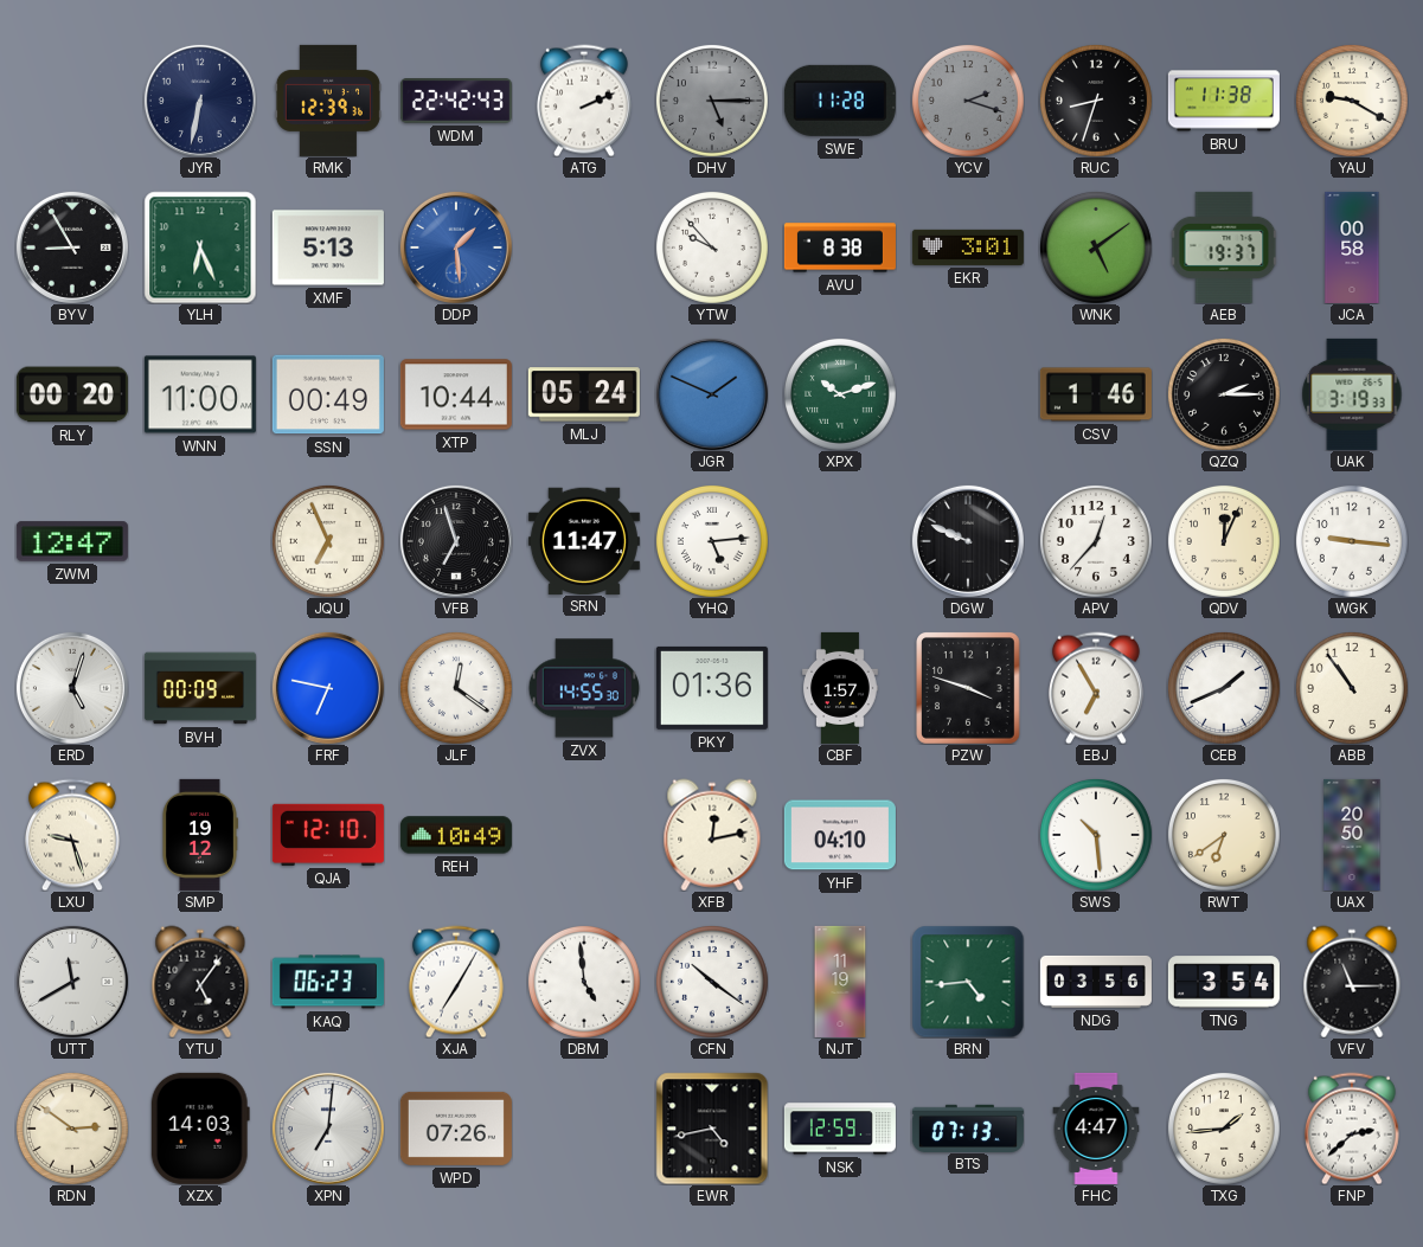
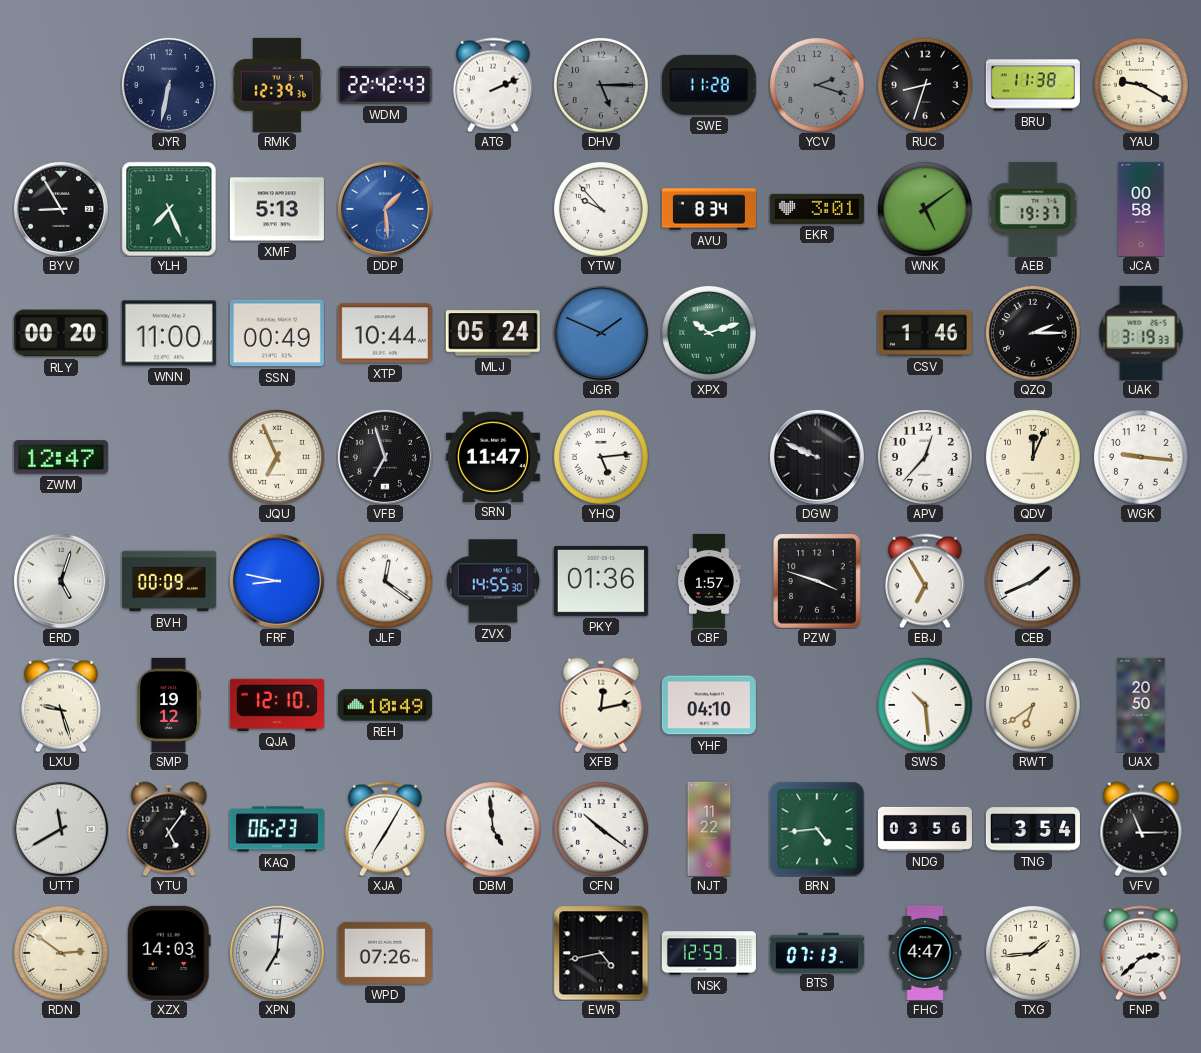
YLH: 6:26 -> 7:26
AVU: 8:38 -> 8:34
FRF: 6:47 -> 8:47
ABB: 10:54 -> none
NJT: 11:19 -> 11:22
